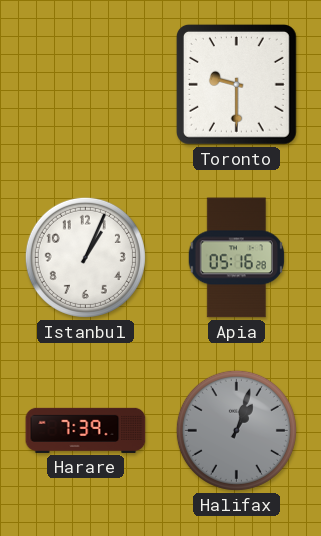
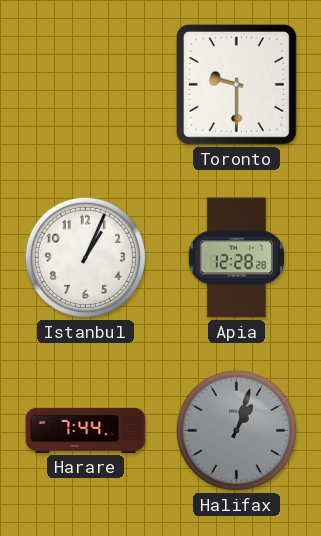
Apia: 05:16 -> 12:28
Harare: 7:39 -> 7:44
